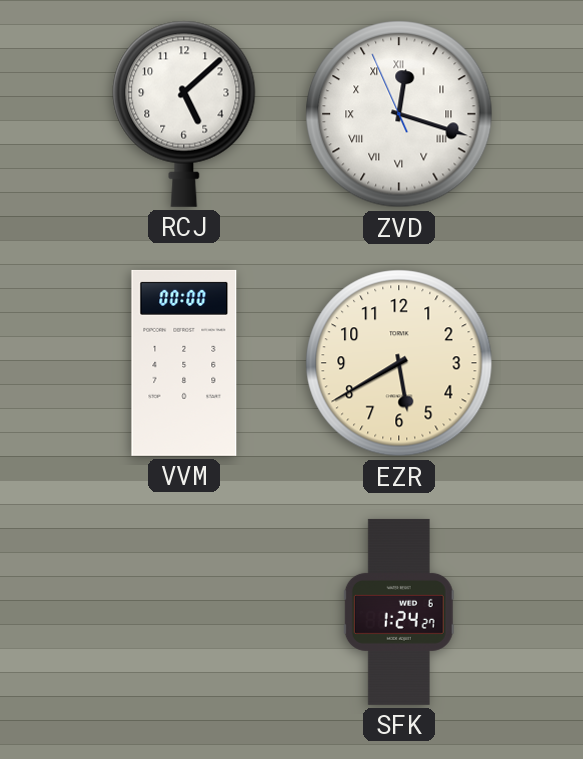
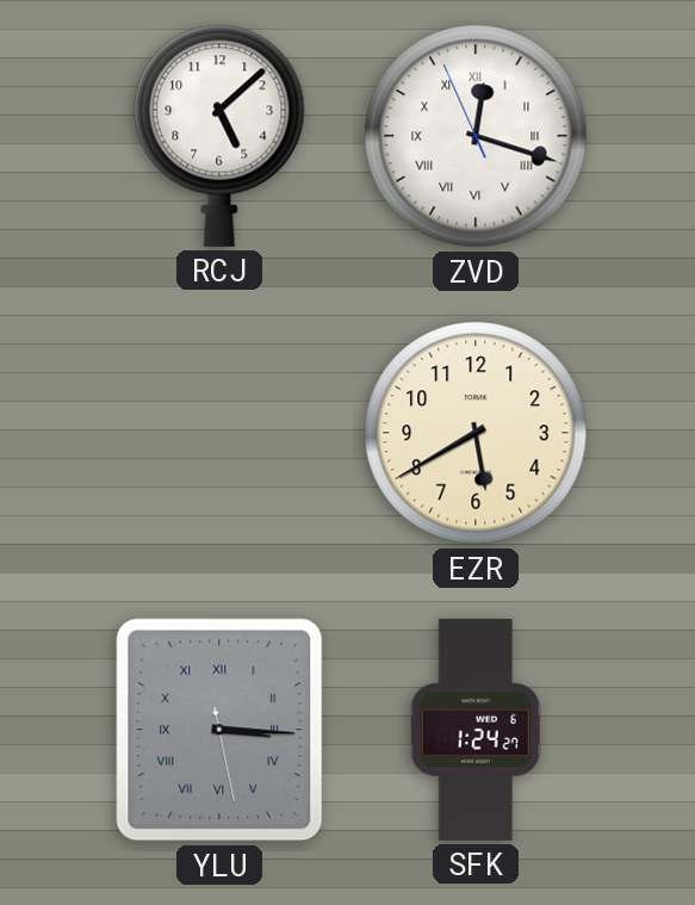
VVM: 00:00 -> none
YLU: none -> 3:15
